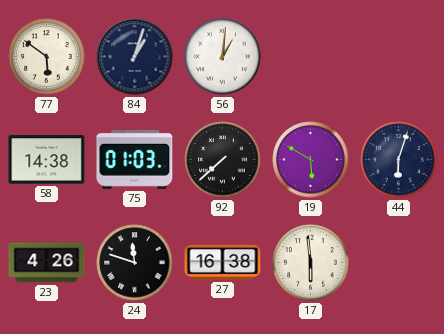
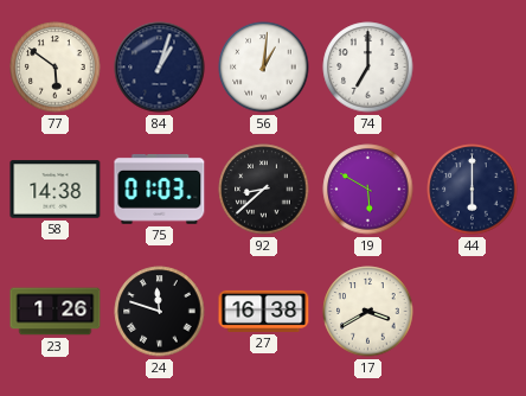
74: none -> 7:00
92: 7:38 -> 8:38
44: 6:03 -> 6:00
23: 4:26 -> 1:26
17: 5:59 -> 3:40
